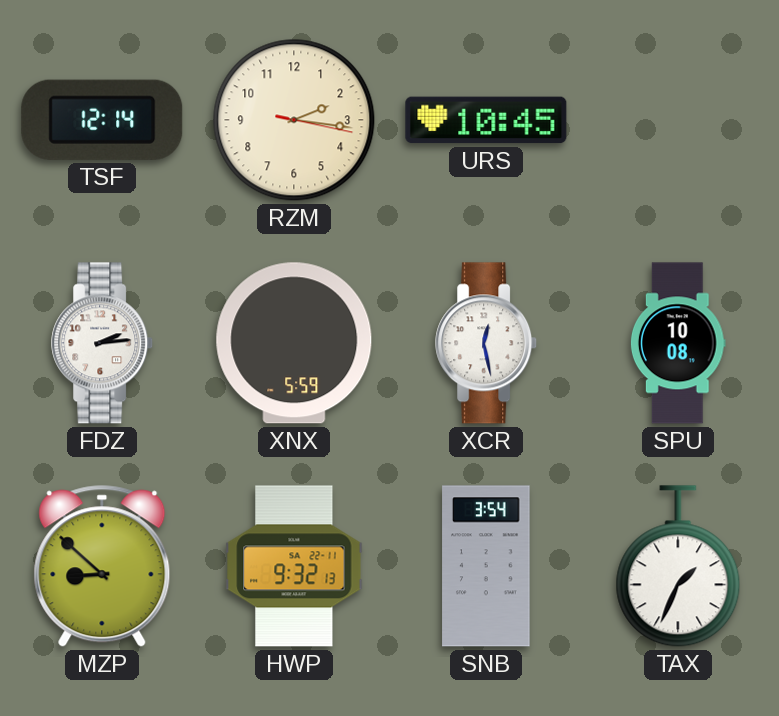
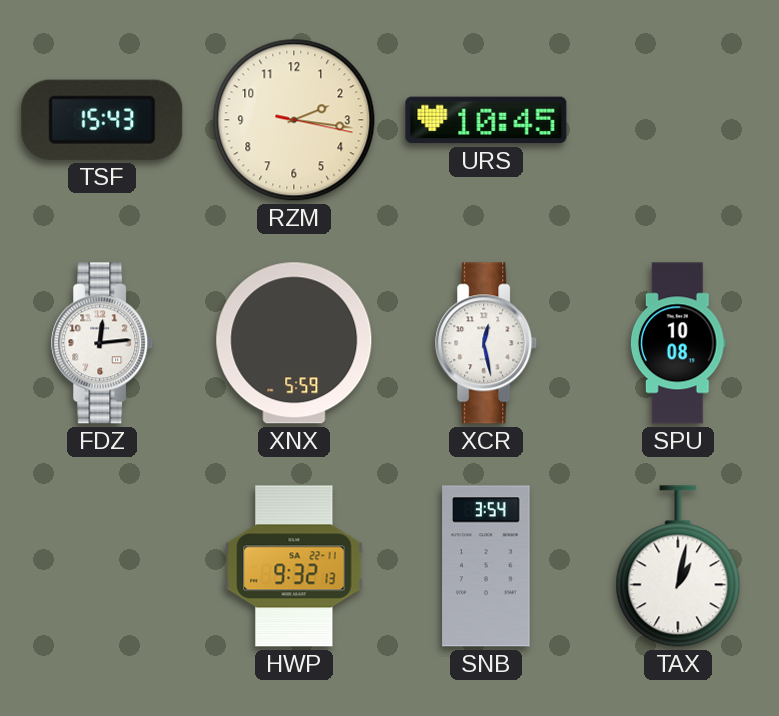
TSF: 12:14 -> 15:43
FDZ: 2:14 -> 12:14
MZP: 8:52 -> none
TAX: 1:34 -> 1:02
